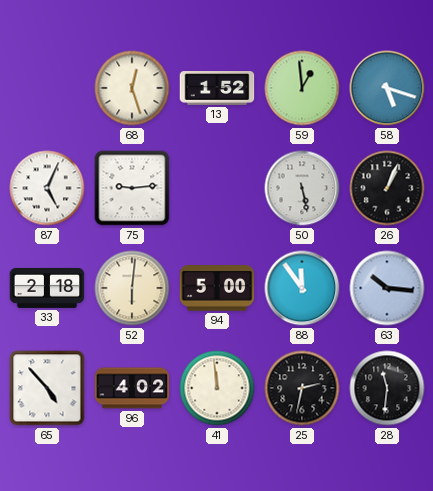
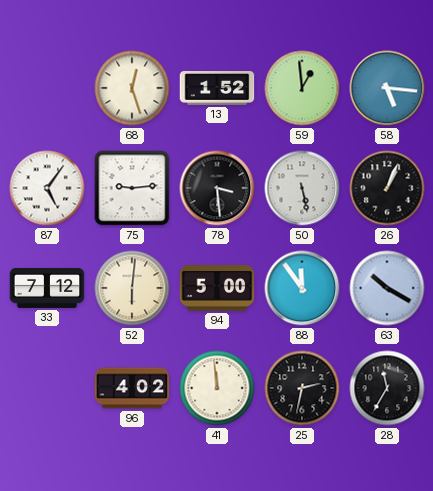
58: 5:18 -> 5:16
87: 5:04 -> 5:06
78: none -> 3:29
33: 2:18 -> 7:12
63: 10:16 -> 10:20
65: 4:53 -> none
28: 11:31 -> 11:35
